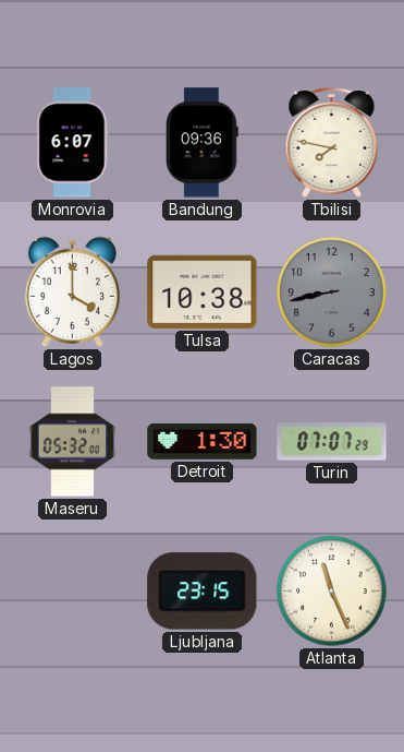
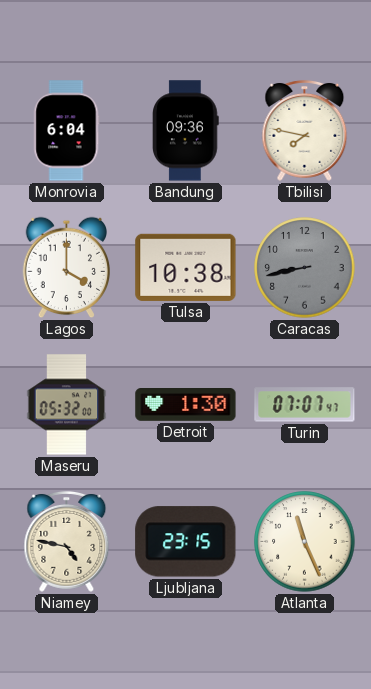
Monrovia: 6:07 -> 6:04
Turin: 07:07:29 -> 07:07:47
Niamey: none -> 4:47
